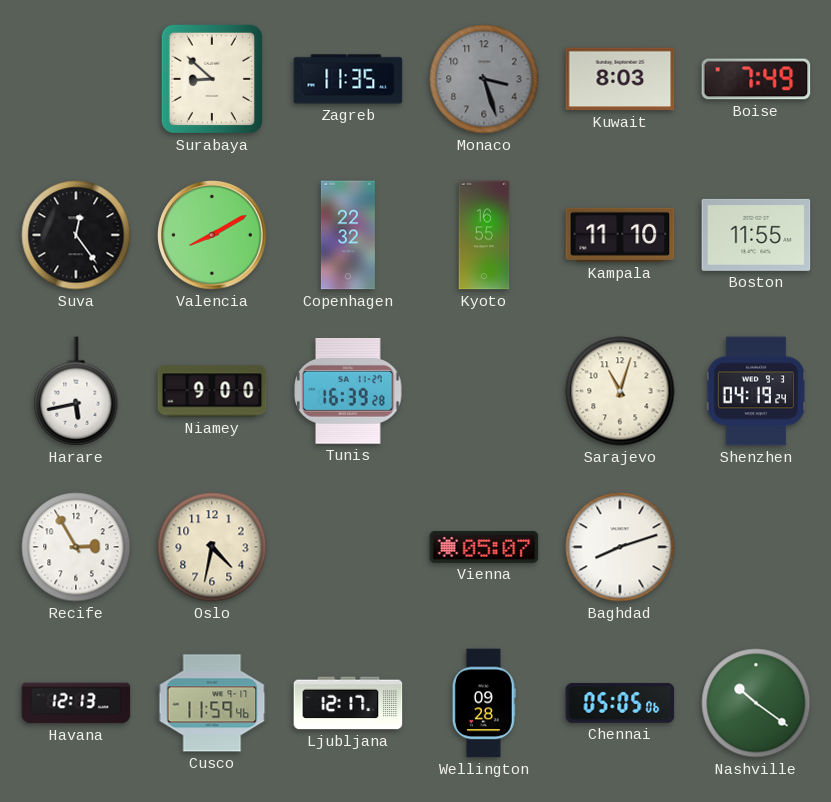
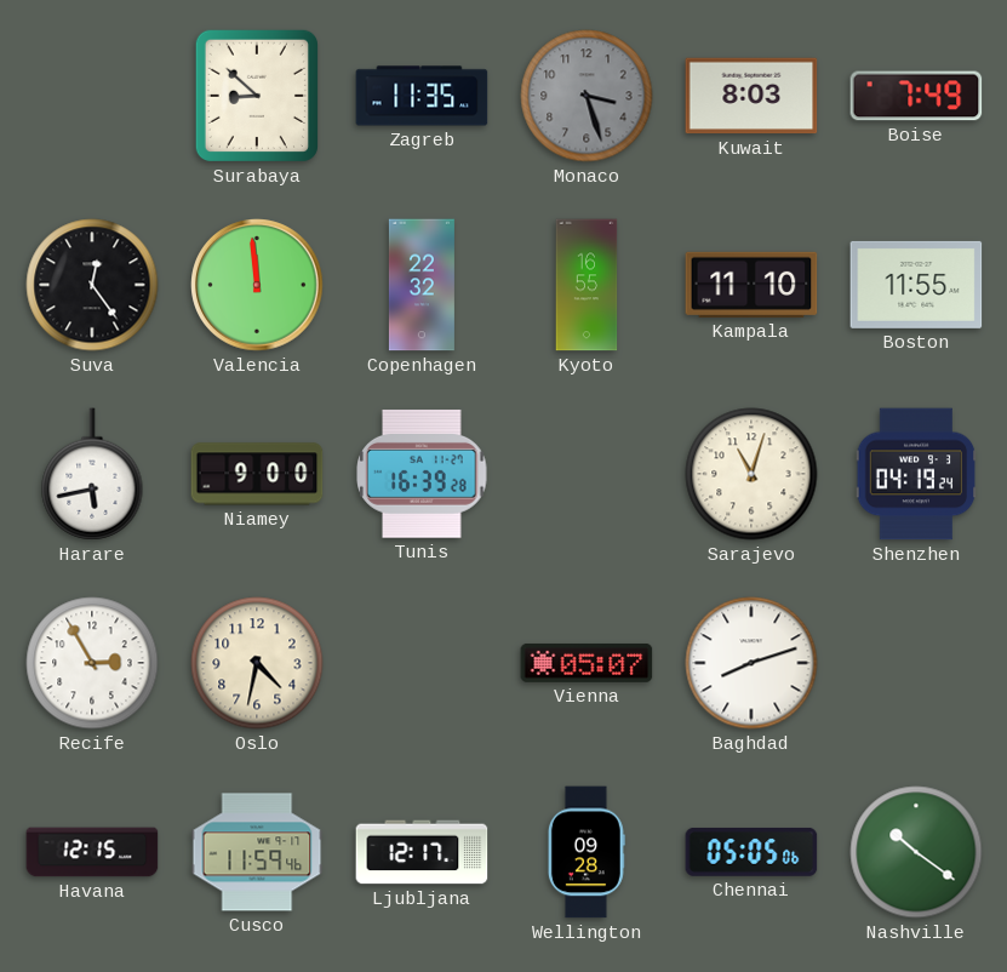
Valencia: 8:10 -> 11:59
Havana: 12:13 -> 12:15
